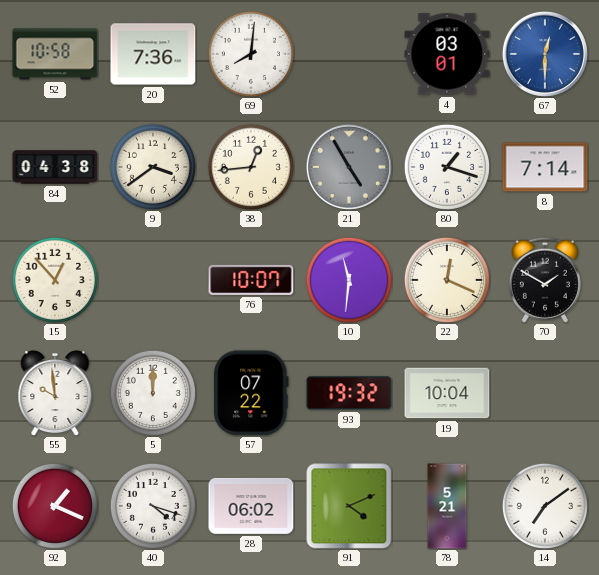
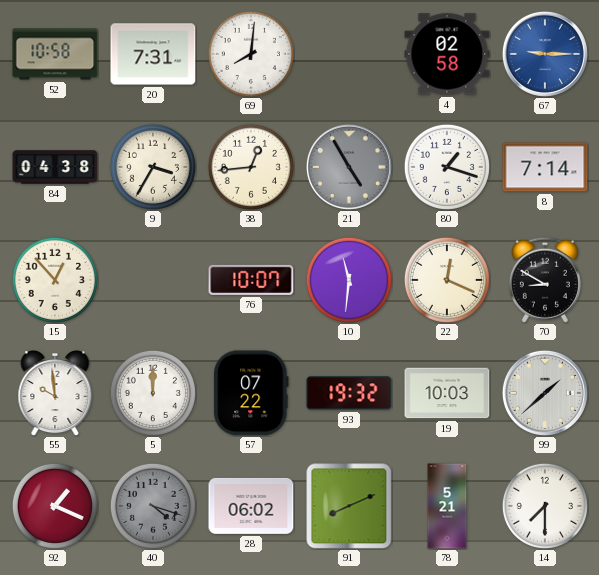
20: 7:36 -> 7:31
4: 03:01 -> 02:58
67: 12:30 -> 9:15
9: 3:39 -> 3:35
70: 1:50 -> 8:50
19: 10:04 -> 10:03
99: none -> 1:38
40 dial: white -> grey
91: 4:11 -> 8:11
14: 7:09 -> 7:30
